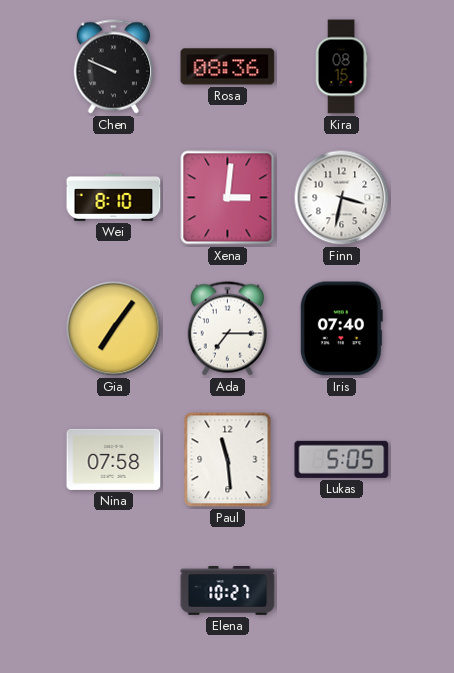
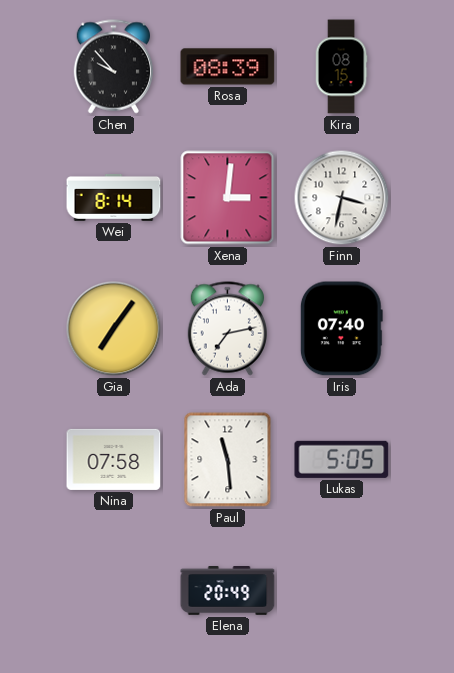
Chen: 9:49 -> 9:53
Rosa: 08:36 -> 08:39
Wei: 8:10 -> 8:14
Ada: 7:15 -> 7:13
Elena: 10:27 -> 20:49
